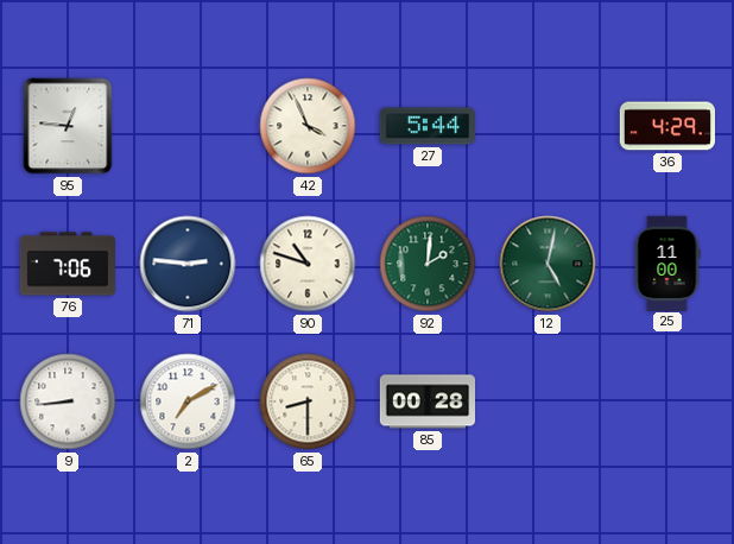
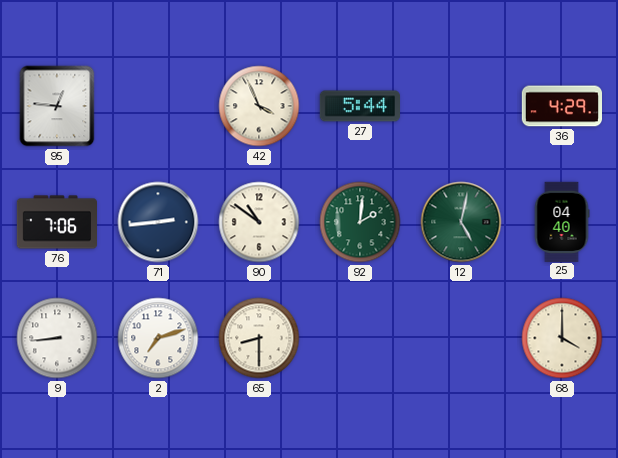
71: 2:46 -> 2:44
90: 10:48 -> 10:51
25: 11:00 -> 04:40
2: 7:10 -> 7:12
85: 00:28 -> none
68: none -> 4:00
